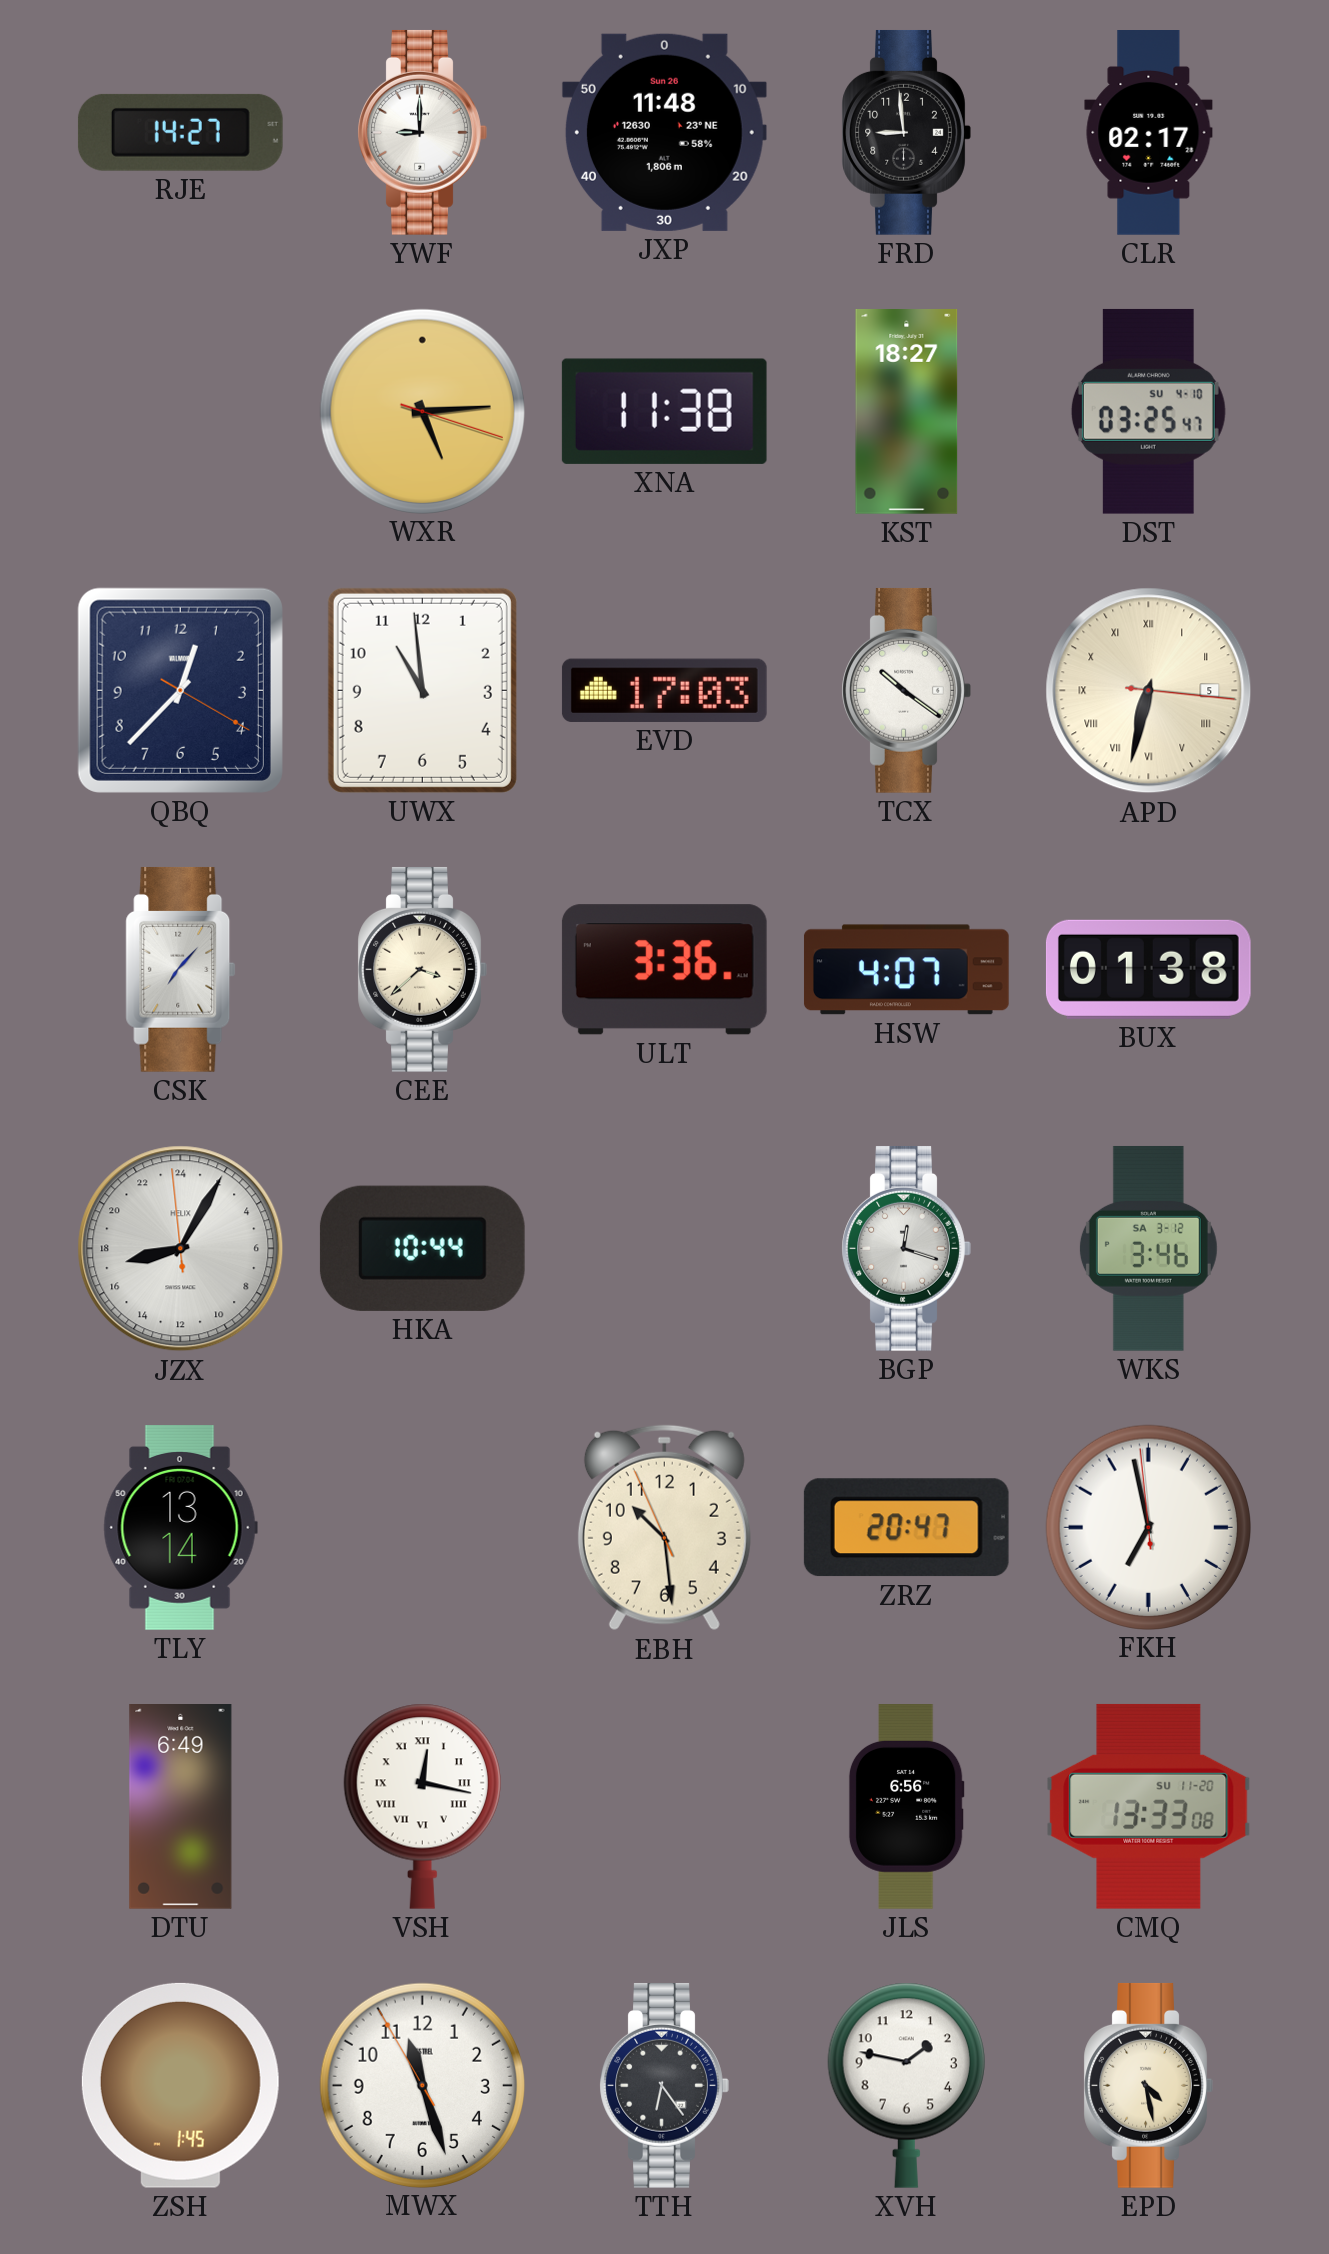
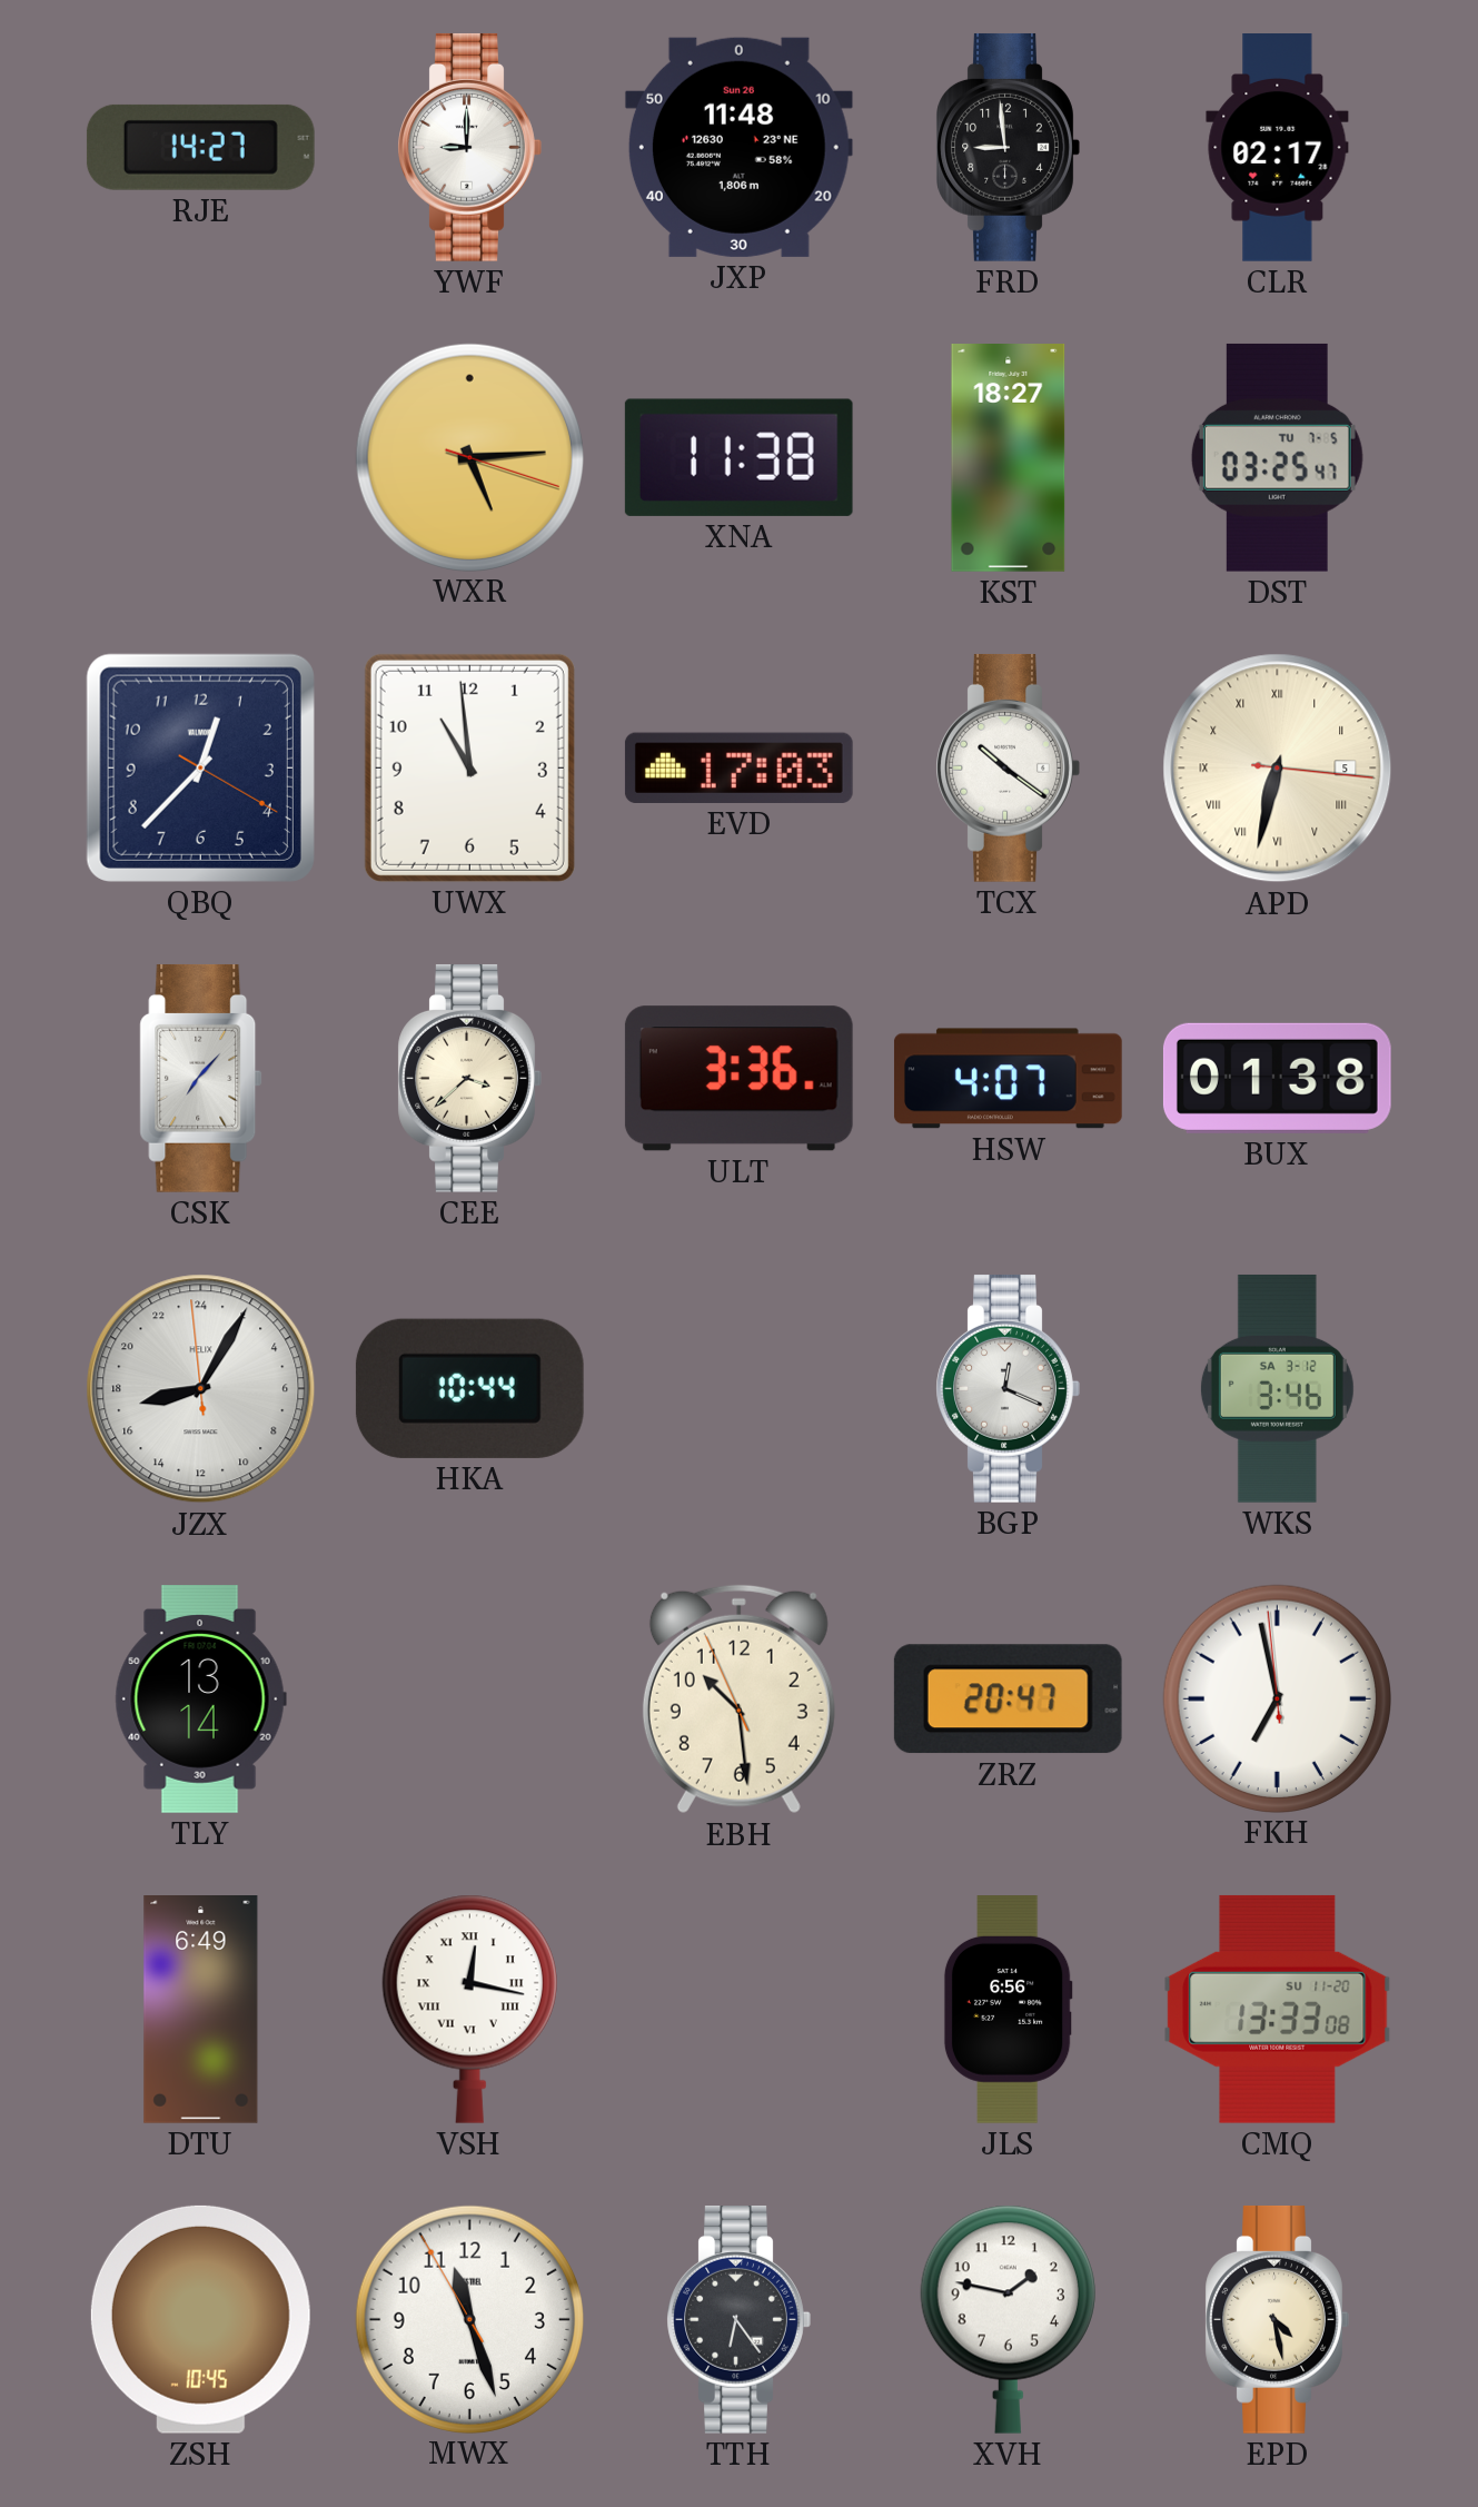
DST date: SU 4-10 -> TU 7-5
BGP: 12:18 -> 12:19
ZSH: 1:45 -> 10:45
